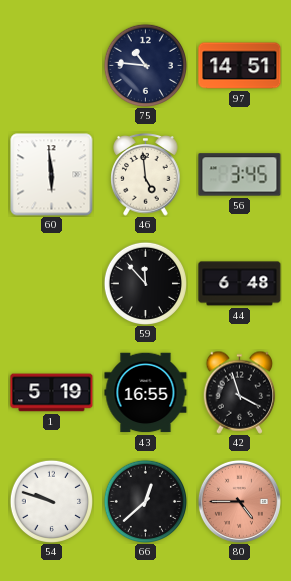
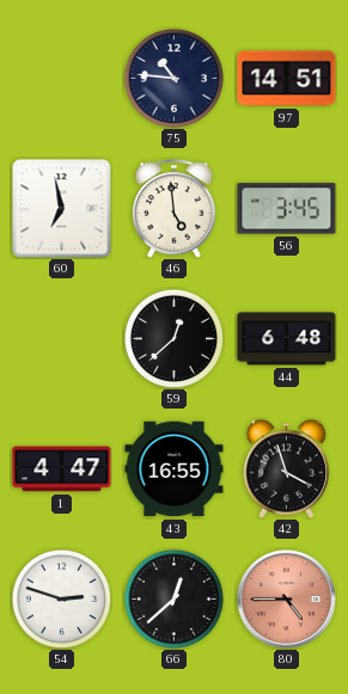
60: 5:59 -> 6:58
59: 11:53 -> 12:38
1: 5:19 -> 4:47
54: 9:48 -> 2:48
